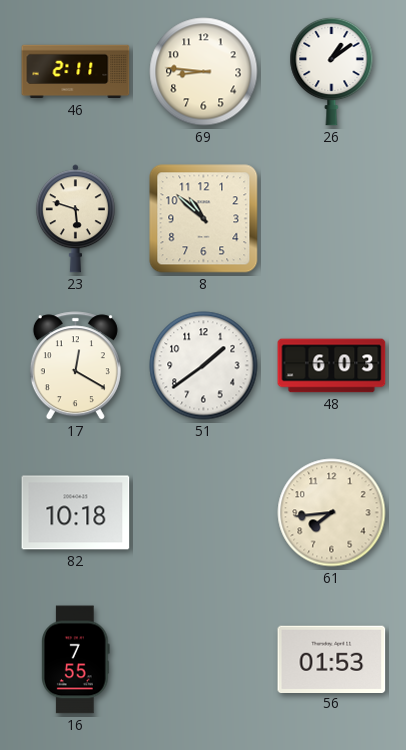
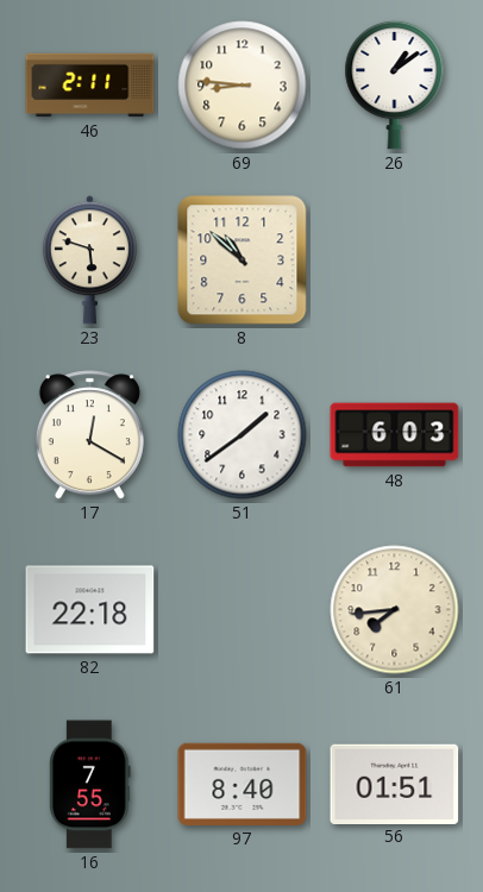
82: 10:18 -> 22:18
97: none -> 8:40
56: 01:53 -> 01:51
